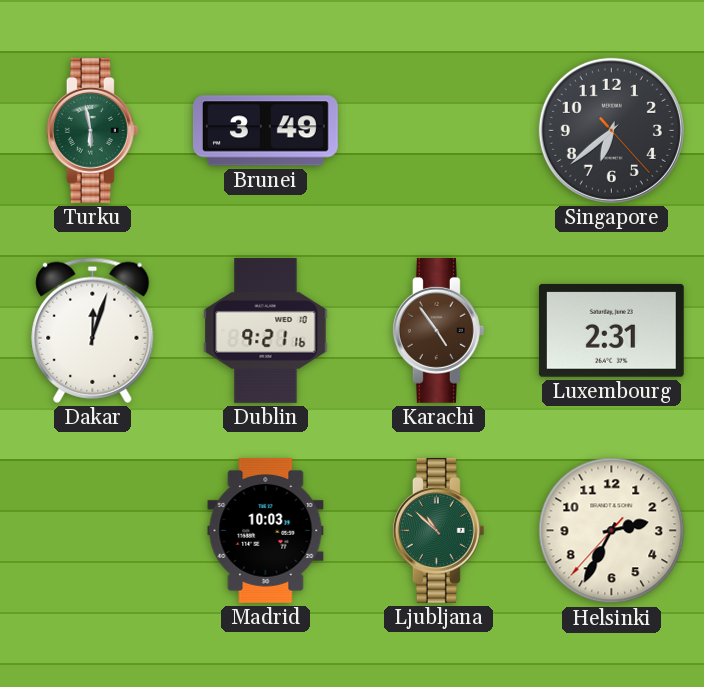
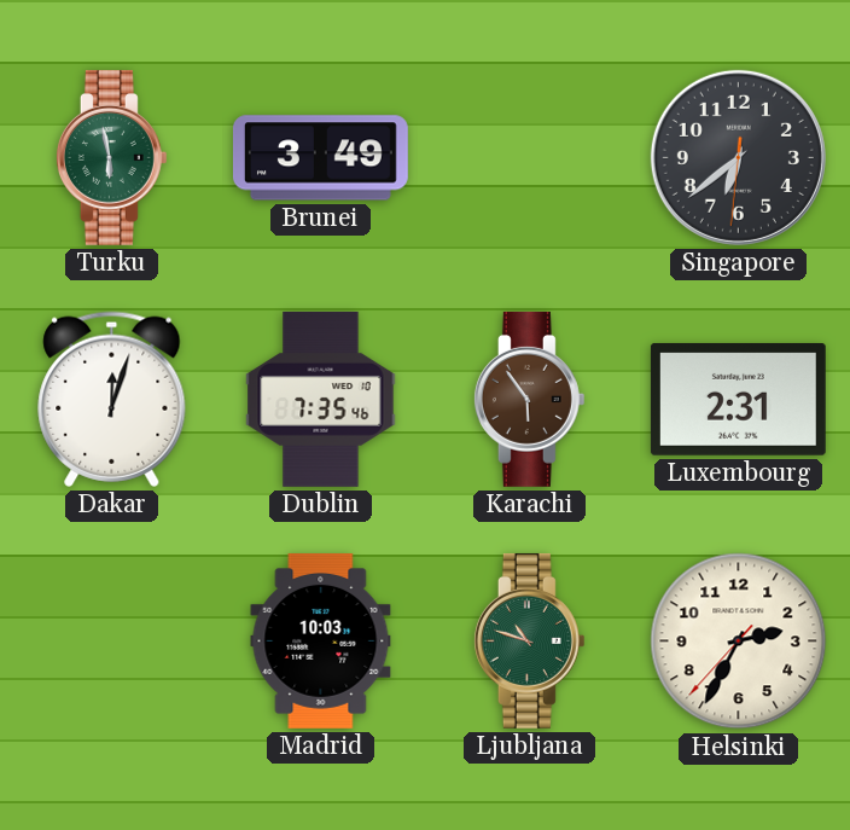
Singapore: 6:38:23 -> 6:38:31
Dublin: 9:21 -> 7:35
Karachi: 4:54 -> 5:54
Ljubljana: 10:52 -> 10:48
